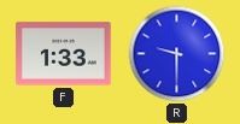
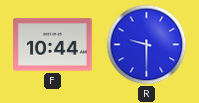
F: 1:33 -> 10:44
